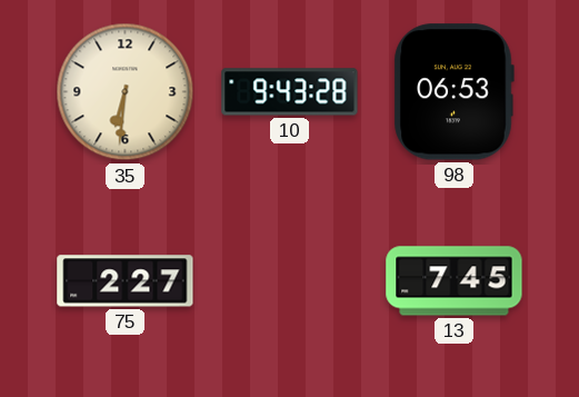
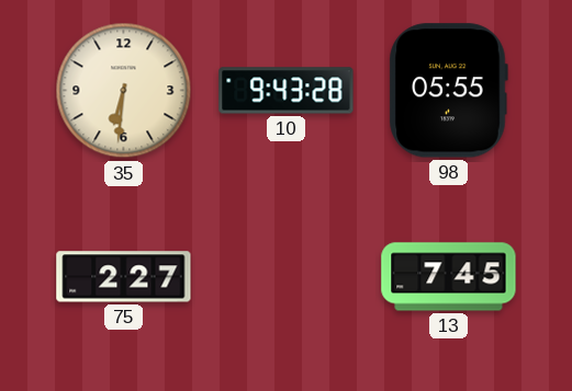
98: 06:53 -> 05:55
